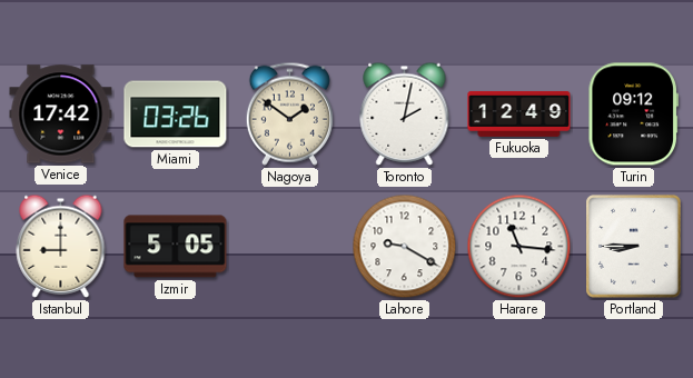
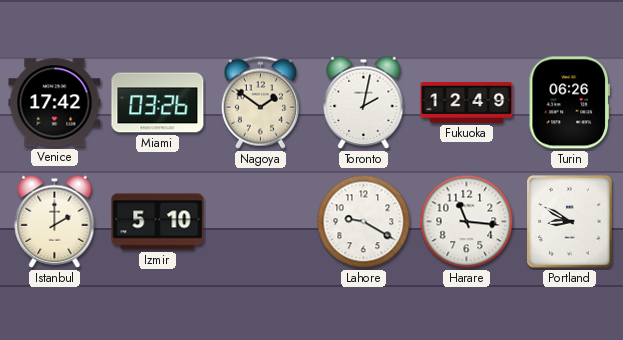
Turin: 09:12 -> 06:26
Istanbul: 9:00 -> 2:00
Izmir: 5:05 -> 5:10
Portland: 8:45 -> 8:50
